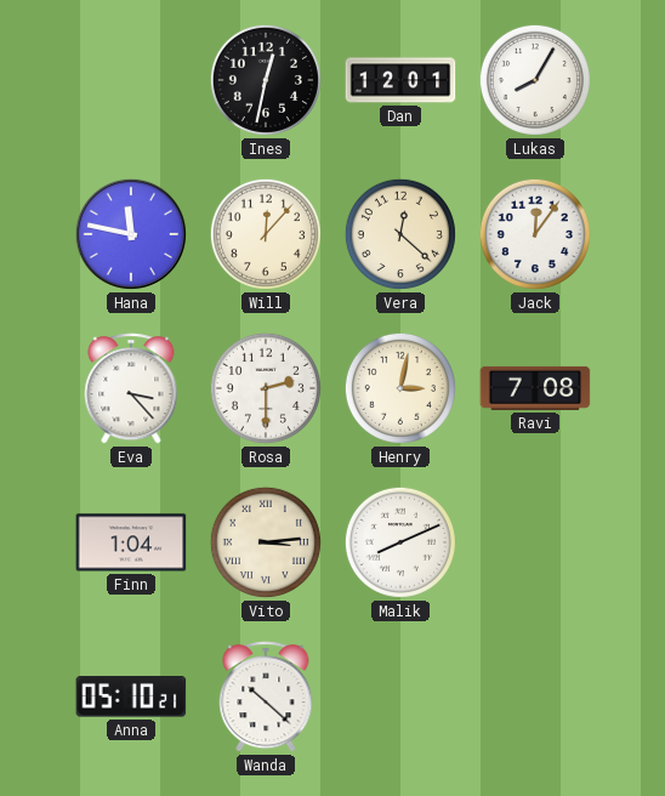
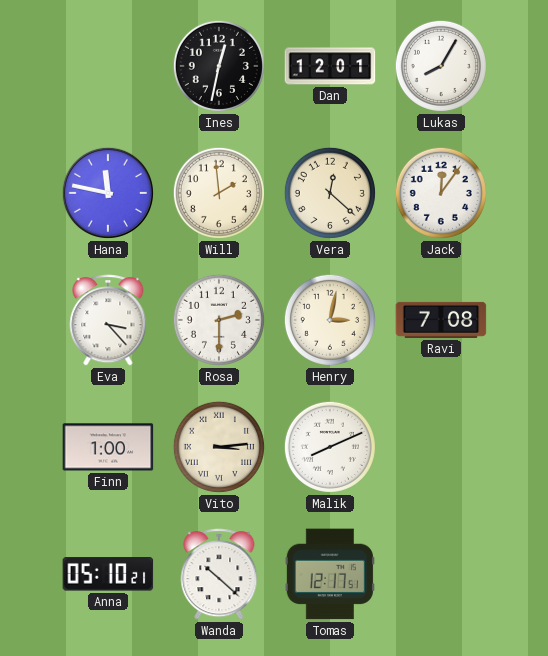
Will: 12:07 -> 1:59
Finn: 1:04 -> 1:00
Tomas: none -> 12:17
